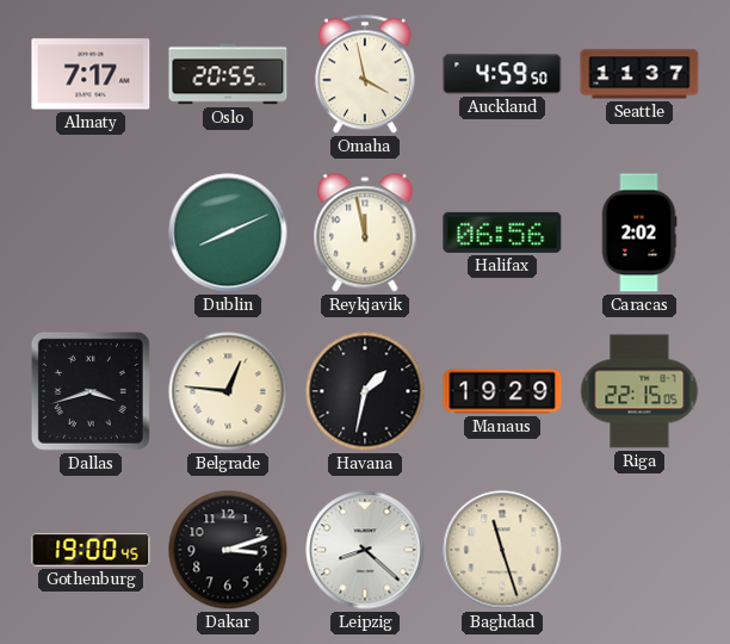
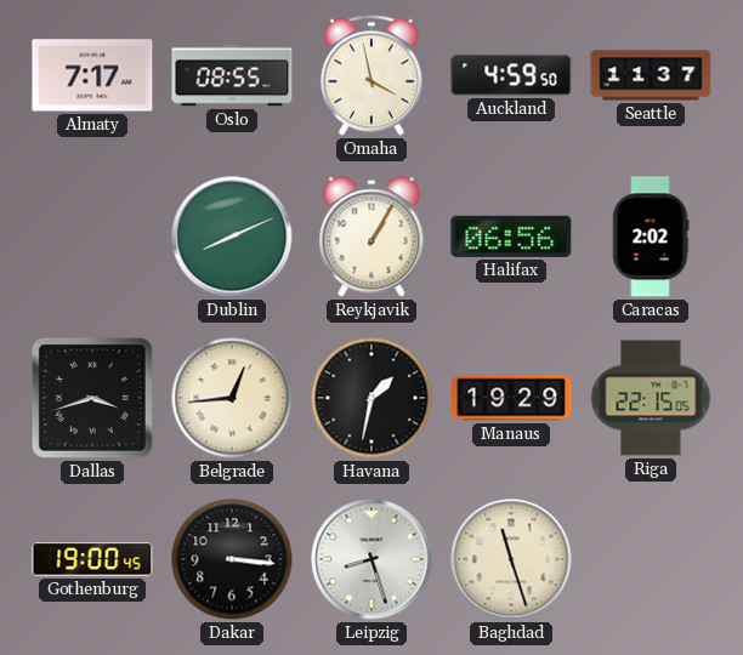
Oslo: 20:55 -> 08:55
Reykjavik: 11:58 -> 1:05
Belgrade: 12:46 -> 12:44
Dakar: 3:12 -> 3:16
Leipzig: 8:22 -> 8:27
